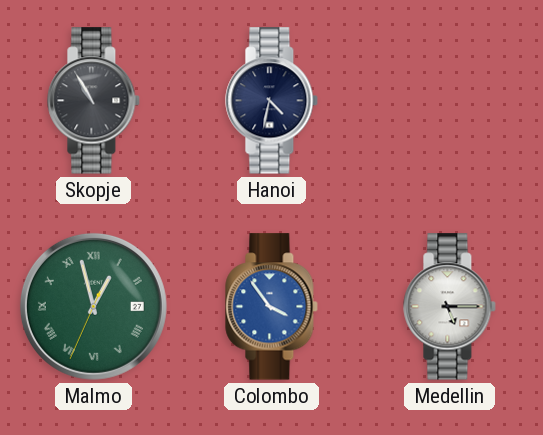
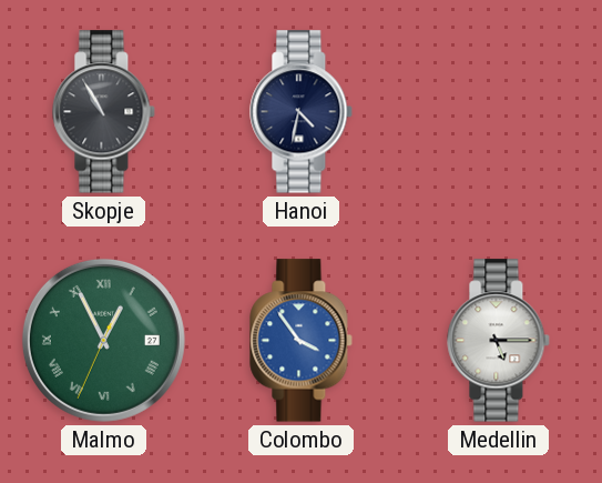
Malmo: 12:57 -> 12:55
